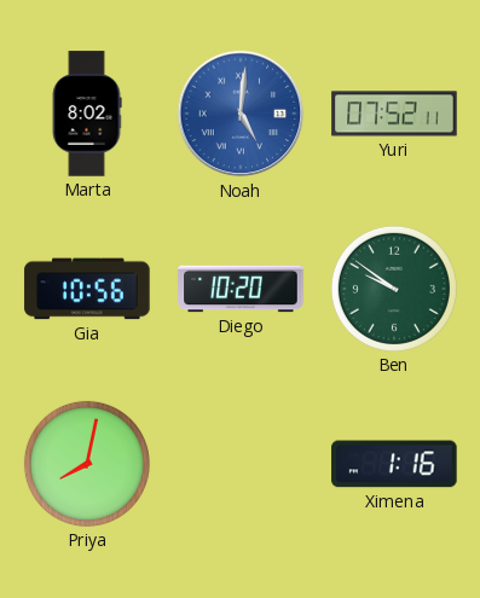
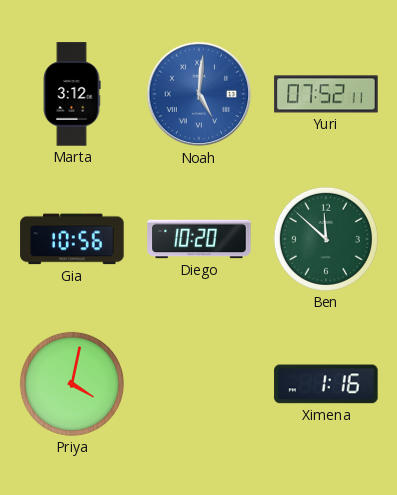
Marta: 8:02 -> 3:12
Ben: 9:51 -> 11:52
Priya: 8:02 -> 4:02
